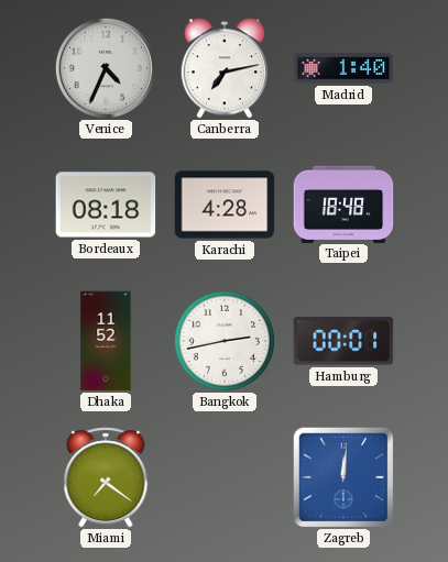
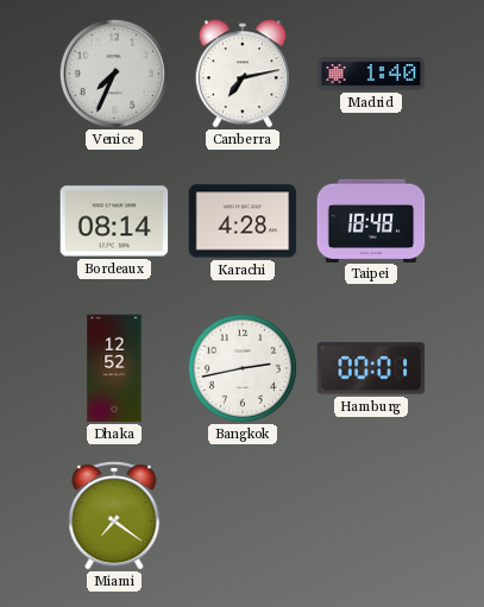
Venice: 4:34 -> 7:34
Bordeaux: 08:18 -> 08:14
Dhaka: 11:52 -> 12:52
Zagreb: 12:01 -> none
